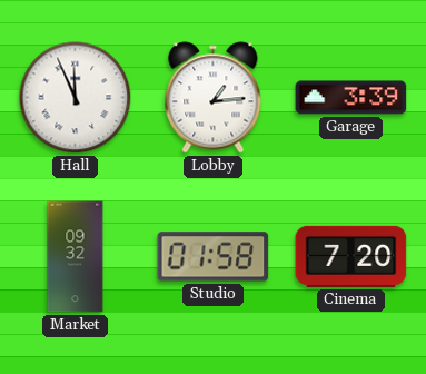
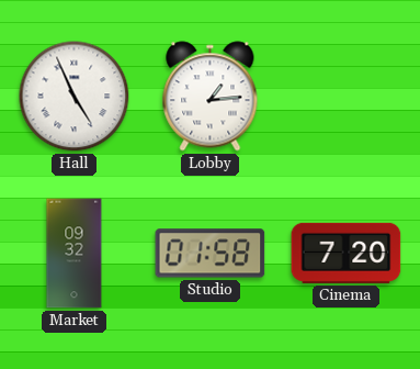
Hall: 11:56 -> 4:56
Garage: 3:39 -> none
